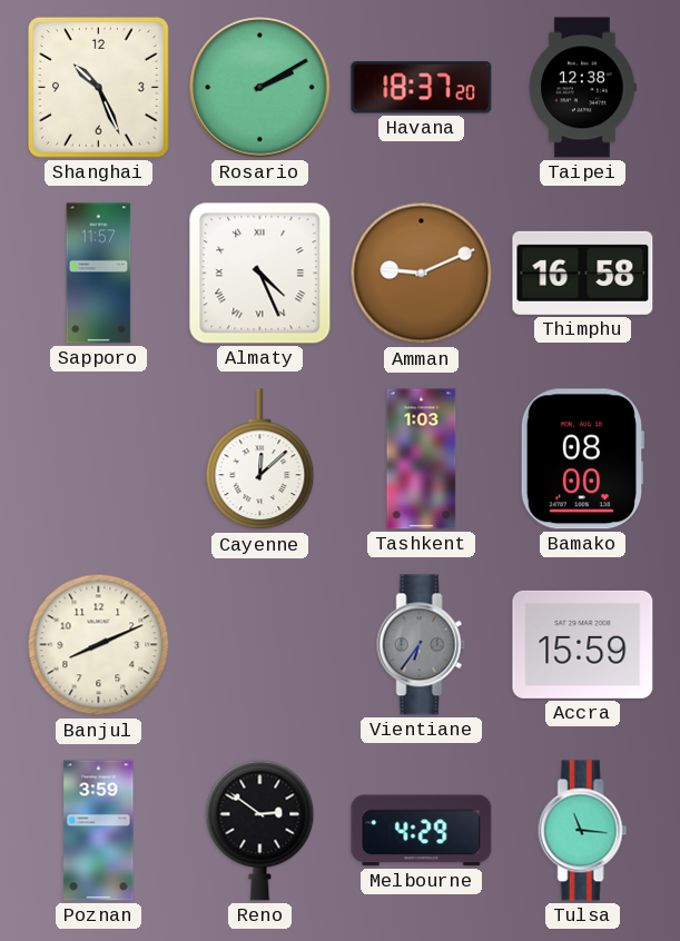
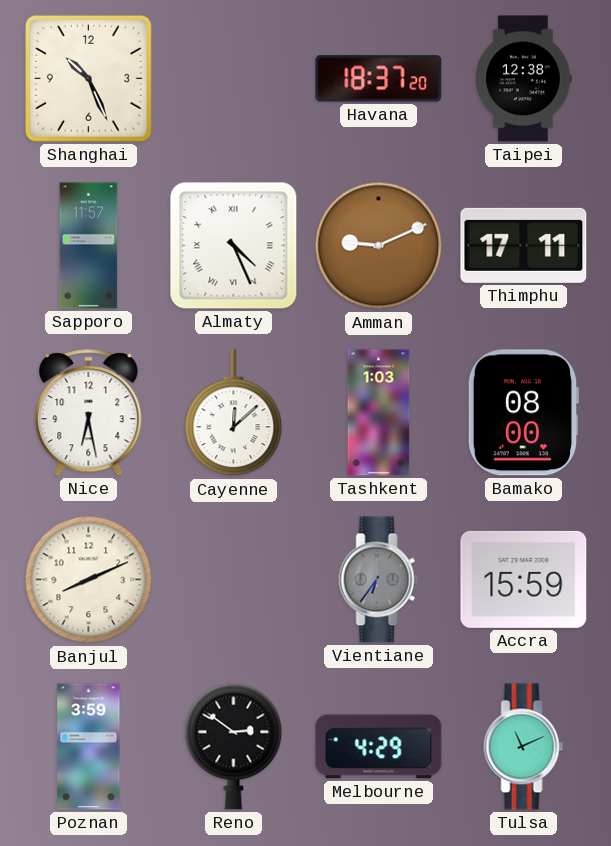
Rosario: 2:10 -> none
Thimphu: 16:58 -> 17:11
Nice: none -> 6:28
Tulsa: 11:16 -> 11:11
